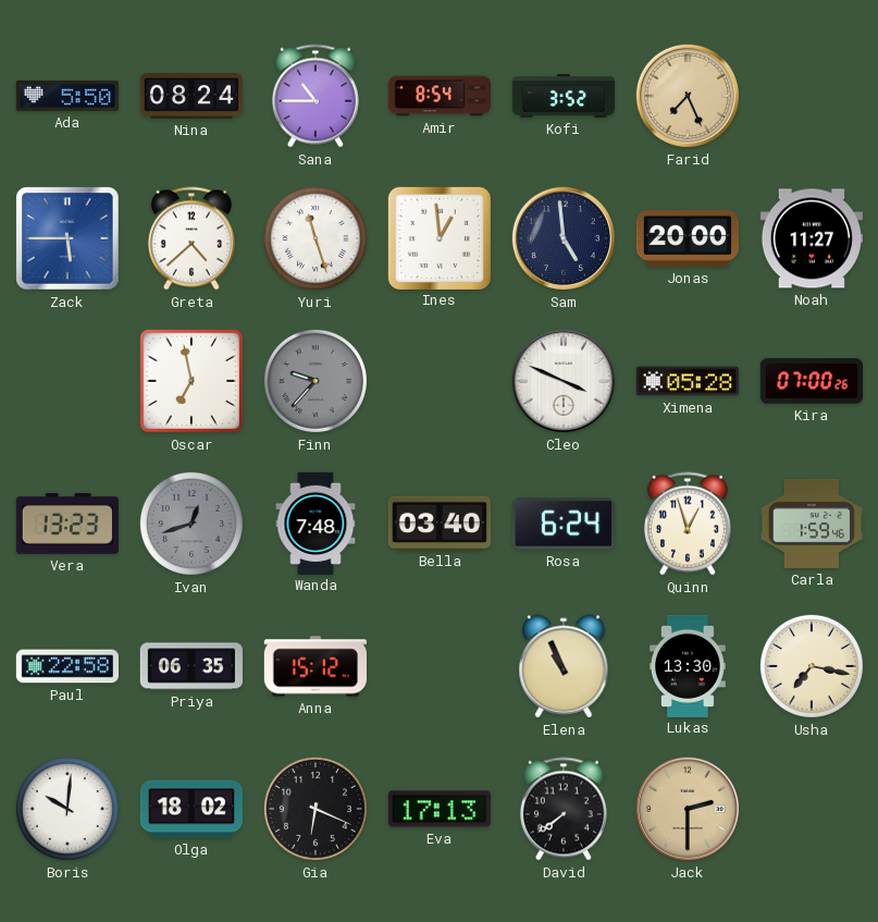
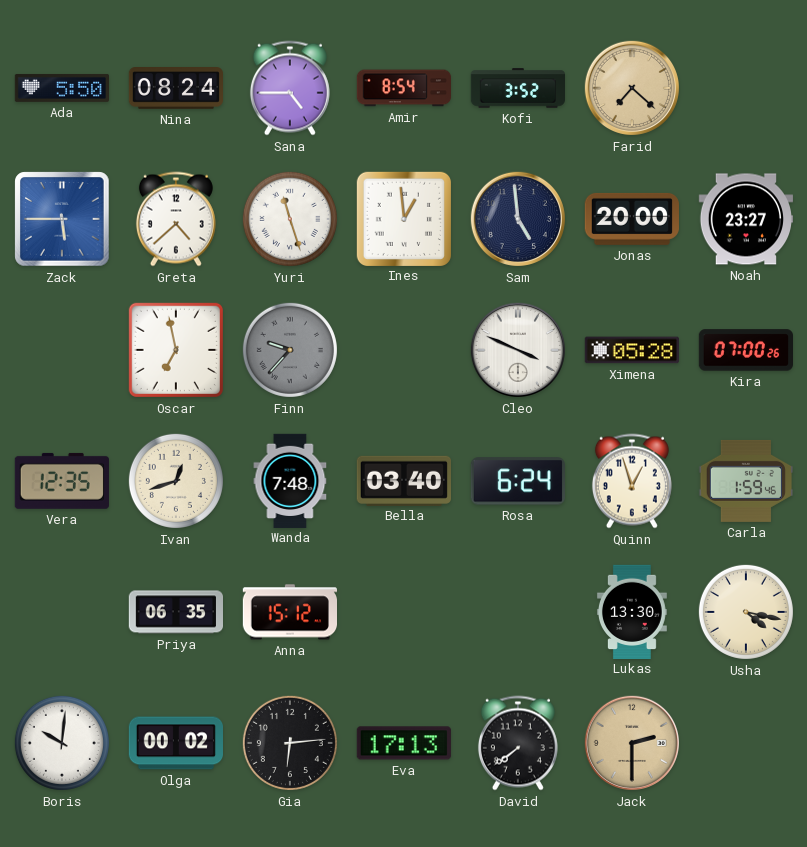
Sana: 10:45 -> 4:45
Farid: 7:26 -> 7:22
Noah: 11:27 -> 23:27
Vera: 13:23 -> 12:35
Ivan dial: grey -> cream
Paul: 22:58 -> none
Elena: 10:56 -> none
Usha: 7:17 -> 4:17
Olga: 18:02 -> 00:02
Gia: 6:19 -> 6:14
